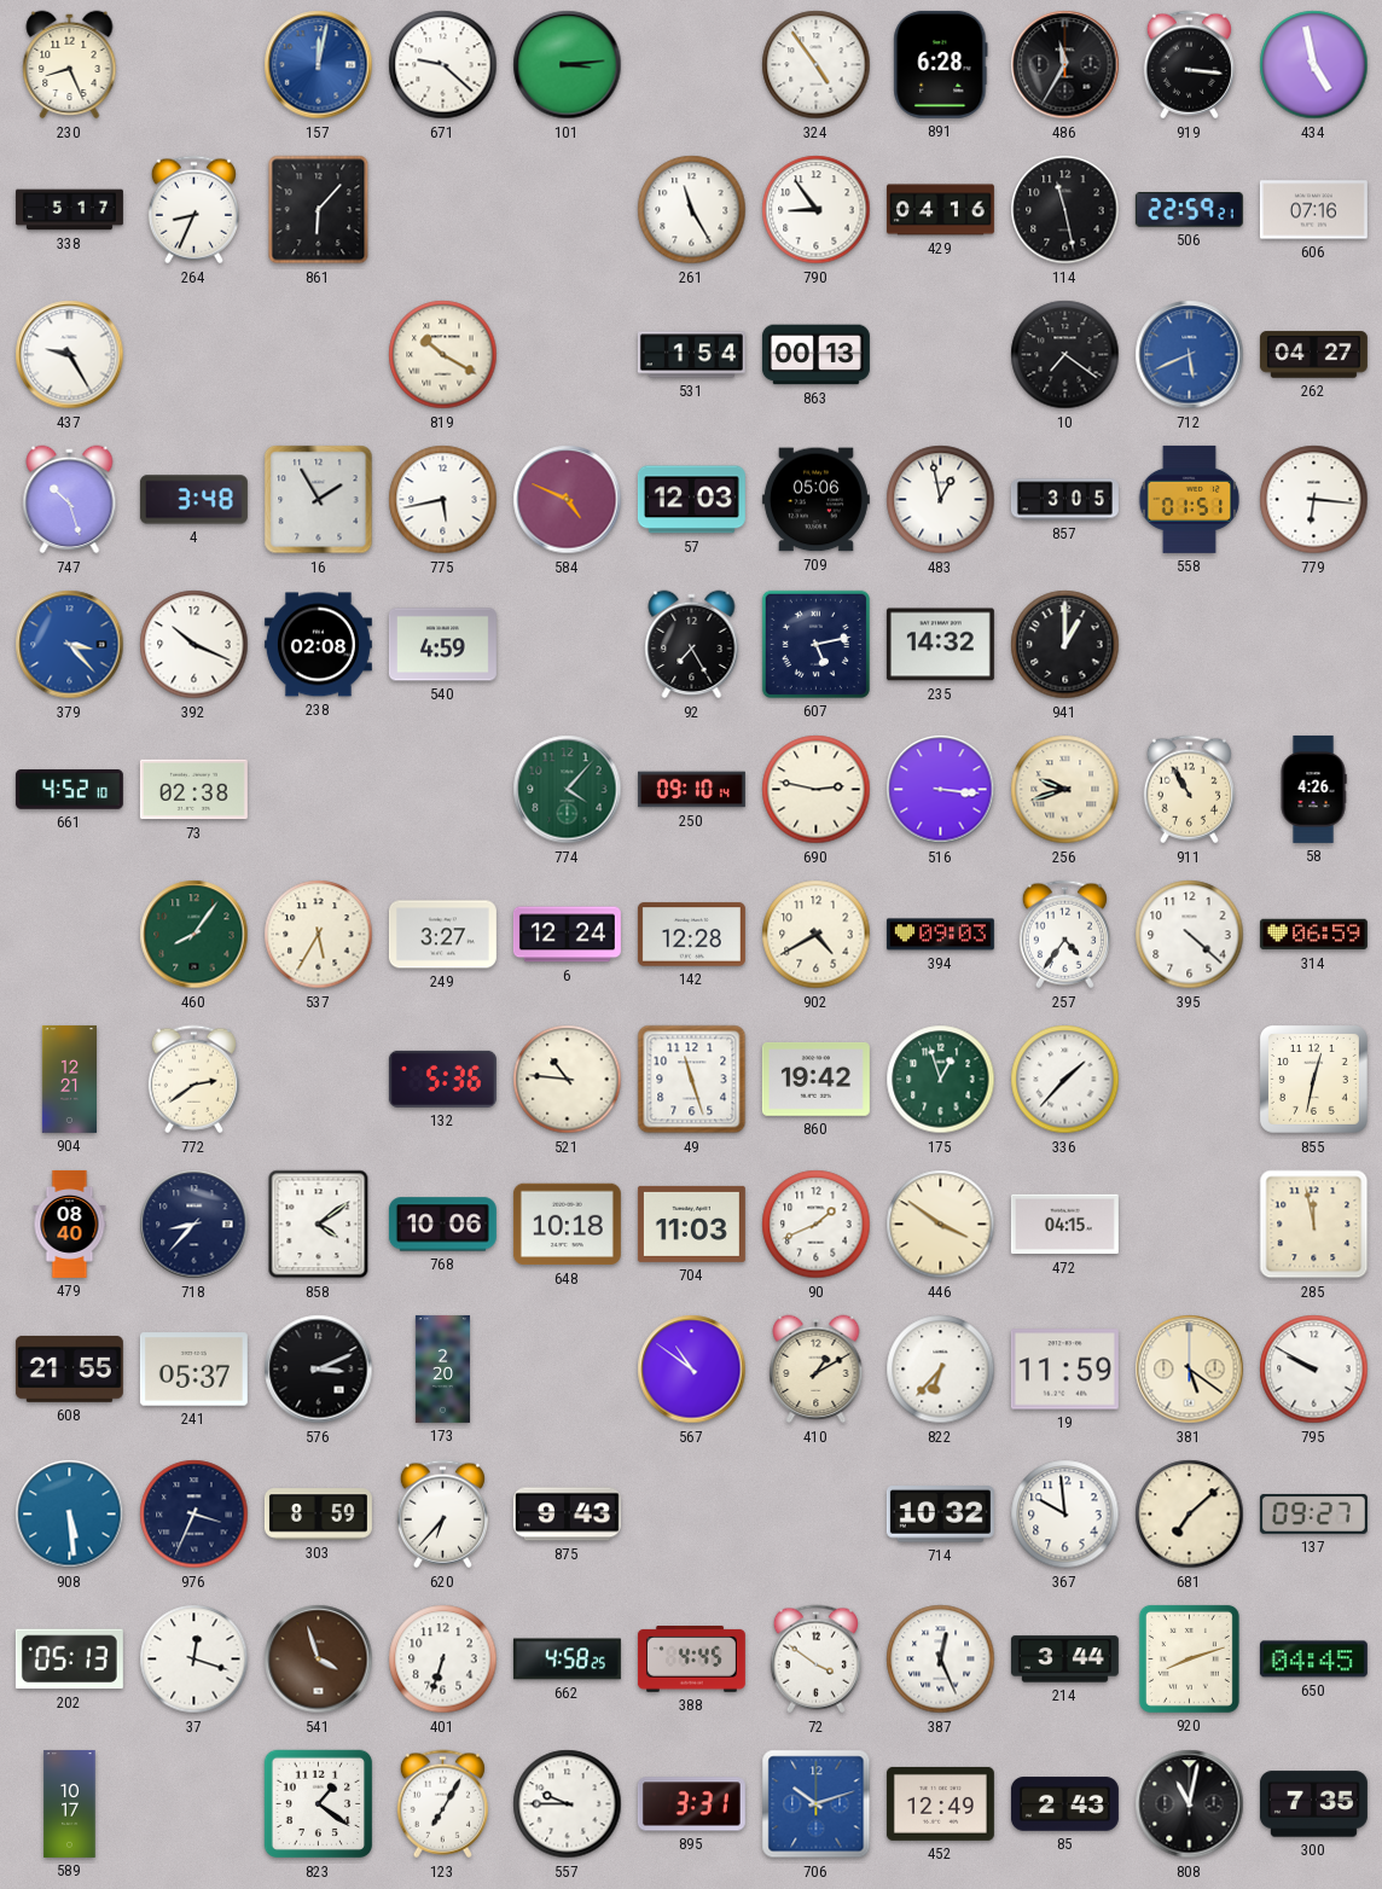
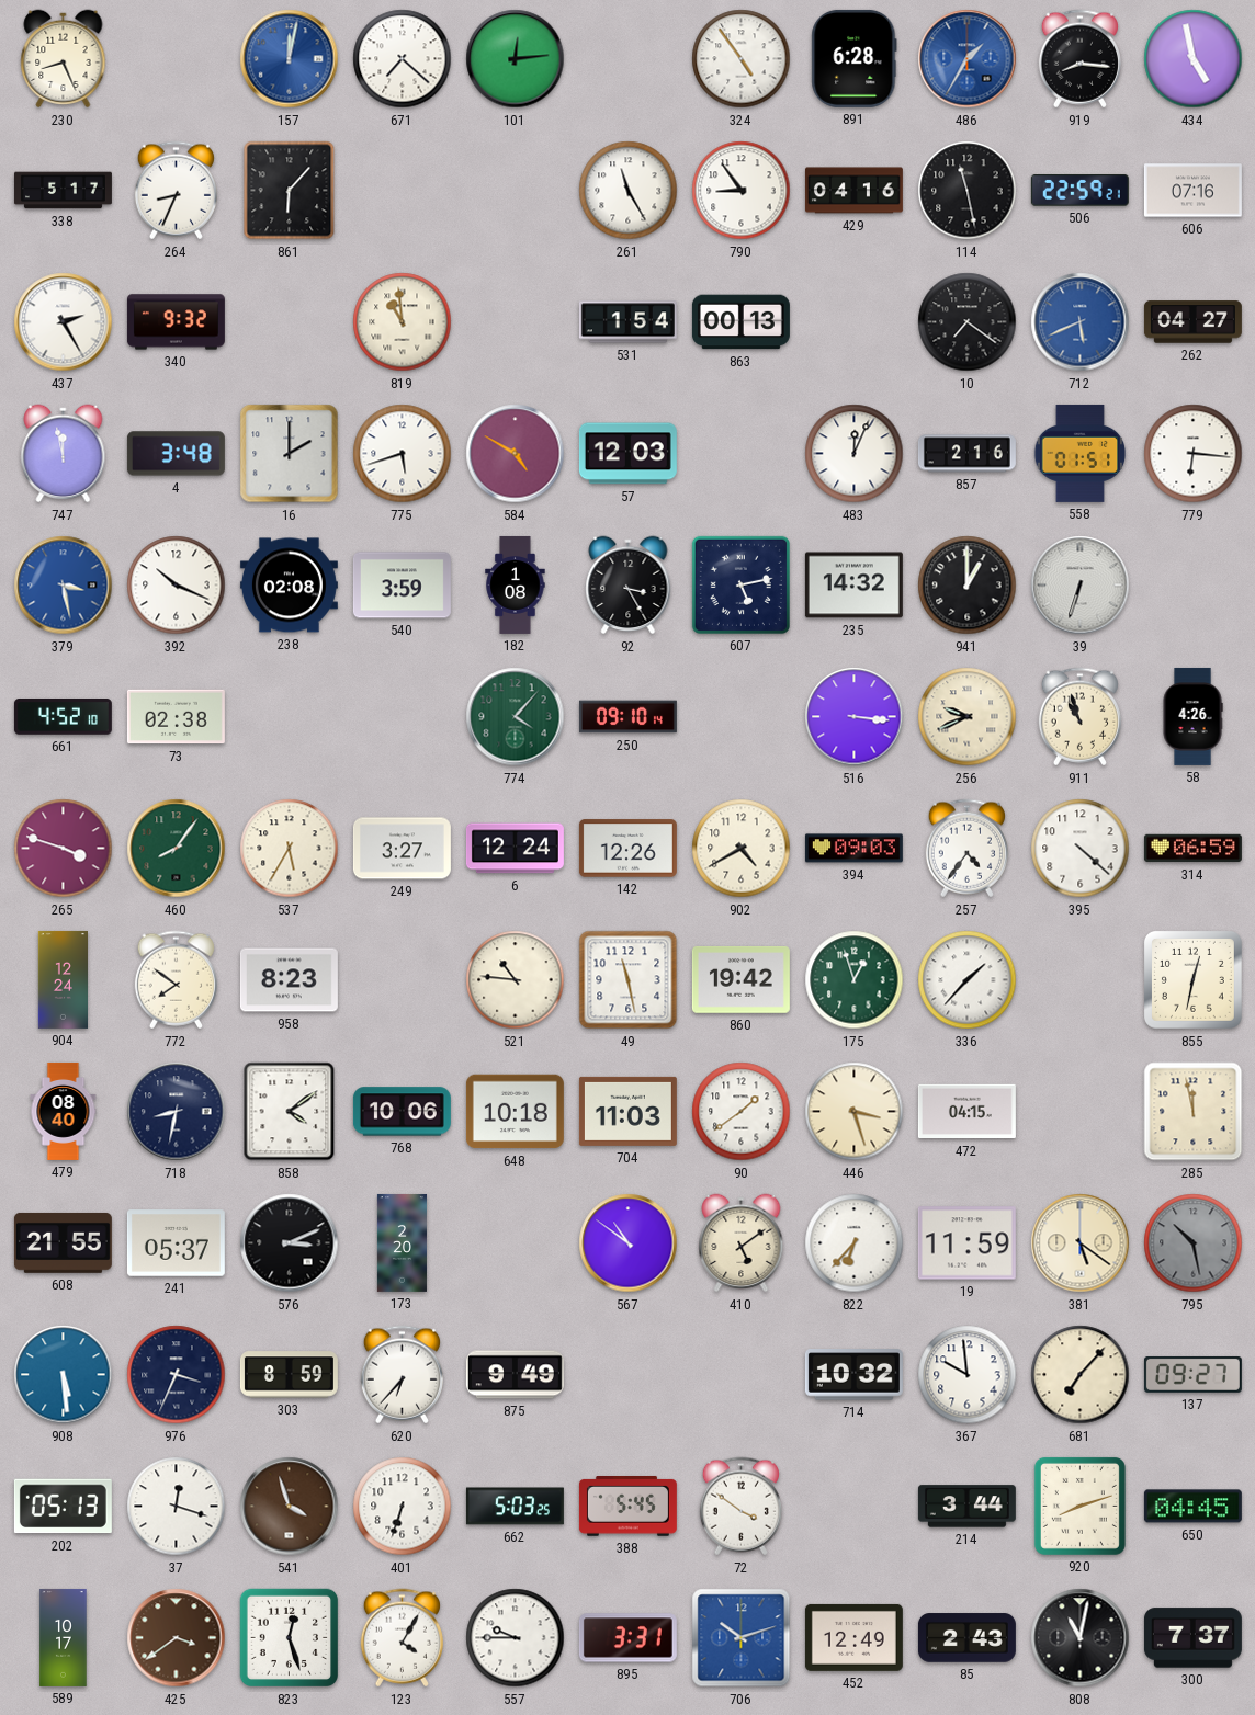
671: 9:22 -> 7:22
101: 3:14 -> 12:14
486: 11:35 -> 1:35
486 dial: black -> blue
919: 3:16 -> 8:16
437: 9:25 -> 2:25
340: none -> 9:32
819: 10:20 -> 10:59
747: 10:27 -> 11:58
16: 1:55 -> 2:00
775: 5:43 -> 5:42
584: 4:49 -> 4:50
709: 05:06 -> none
483: 12:58 -> 12:04
857: 3:05 -> 2:16
379: 3:23 -> 3:28
540: 4:59 -> 3:59
182: none -> 1:08
92: 7:25 -> 3:25
39: none -> 6:33
690: 2:47 -> none
256: 9:42 -> 9:41
911: 10:55 -> 10:57
265: none -> 3:48
142: 12:28 -> 12:26
904: 12:21 -> 12:24
772: 2:39 -> 7:51
958: none -> 8:23
132: 5:36 -> none
49: 11:27 -> 11:28
718: 8:37 -> 8:32
90: 1:41 -> 1:39
446: 3:51 -> 3:27
410: 1:10 -> 5:09
795: 9:50 -> 10:28
795 dial: white -> grey
875: 9:43 -> 9:49
681: 7:08 -> 7:07
662: 4:58 -> 5:03
388: 4:45 -> 5:45
387: 12:26 -> none
425: none -> 3:39
823: 1:21 -> 12:27
123: 7:05 -> 4:05
300: 7:35 -> 7:37
